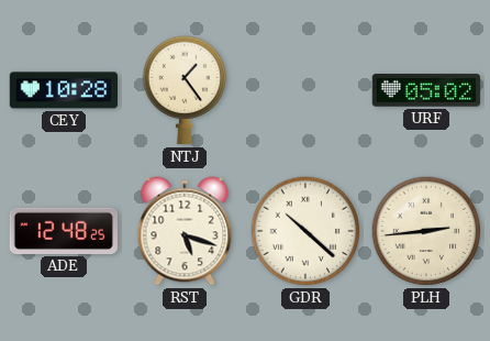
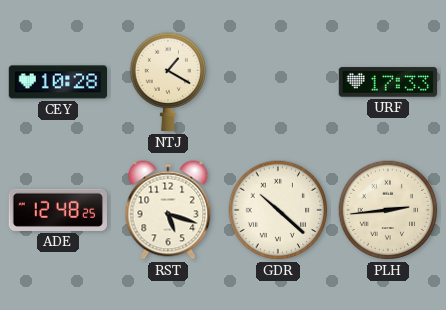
NTJ: 1:24 -> 1:20
URF: 05:02 -> 17:33
